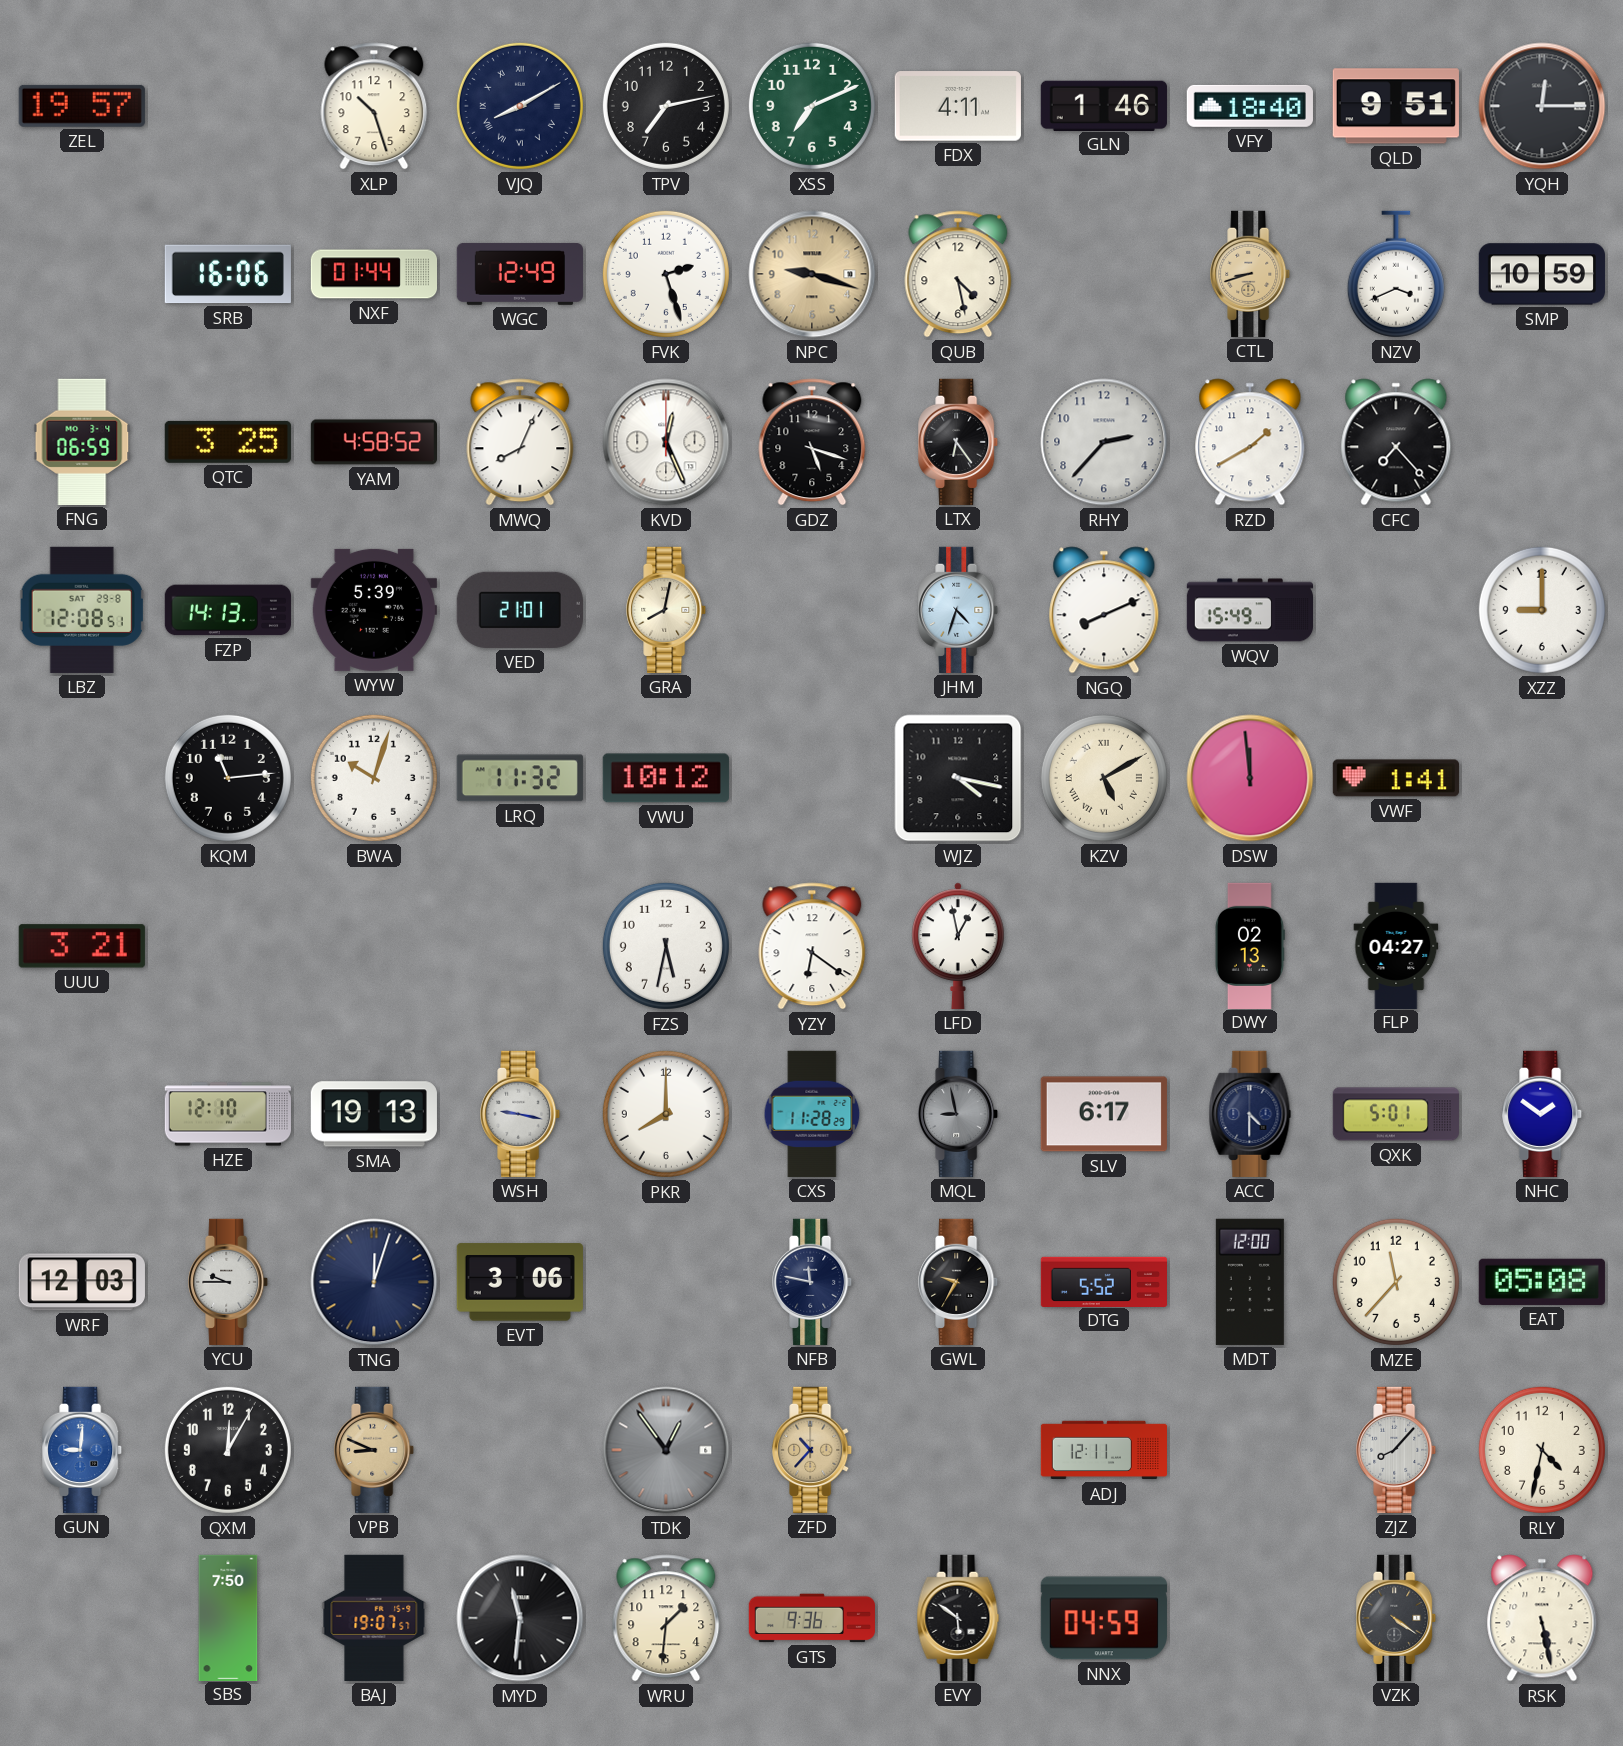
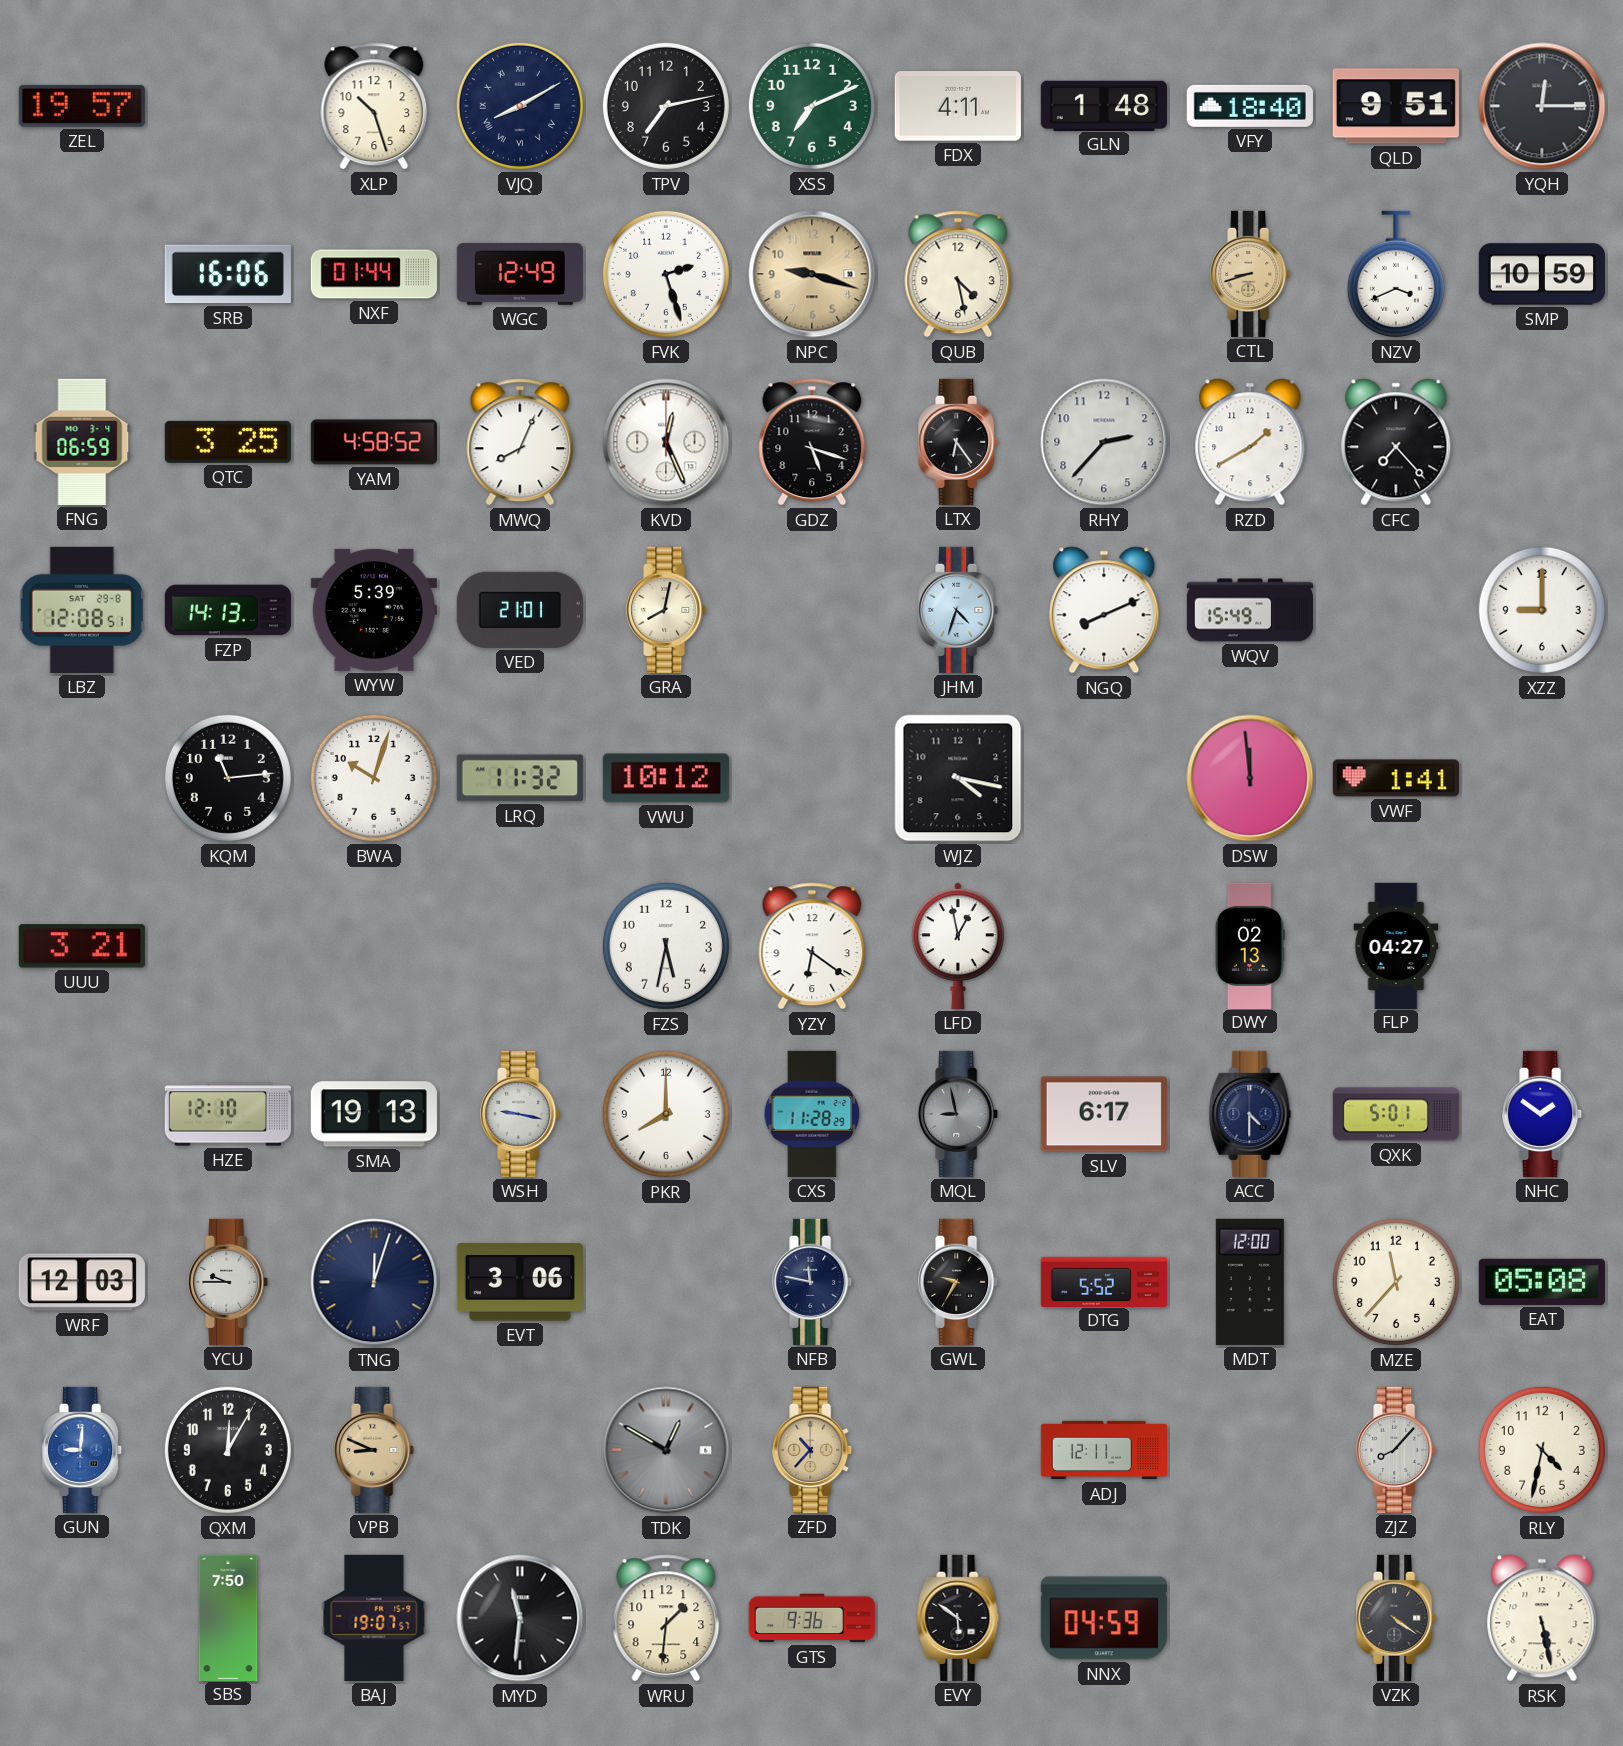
GLN: 1:46 -> 1:48
KZV: 5:10 -> none
TDK: 12:54 -> 12:50
